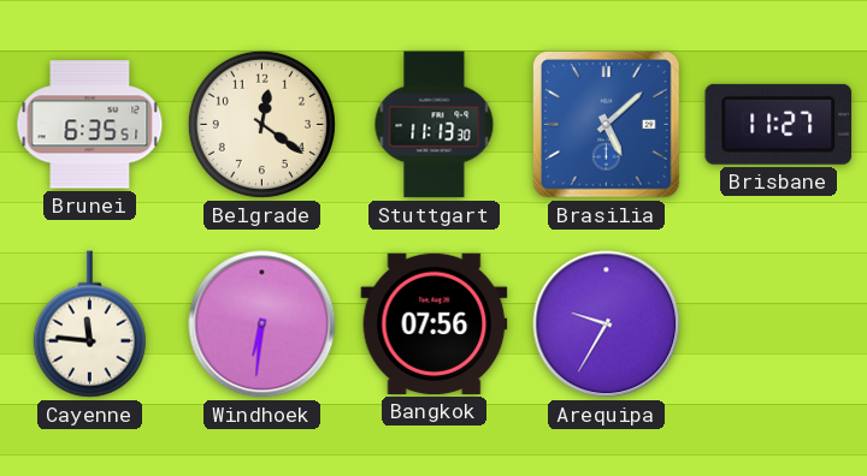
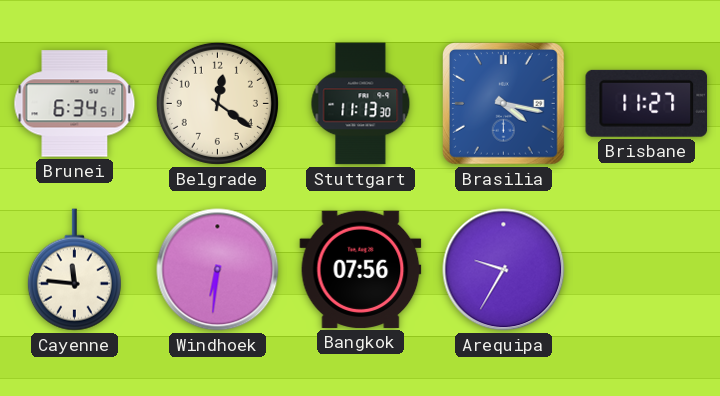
Brunei: 6:35 -> 6:34
Brasilia: 5:08 -> 4:17
